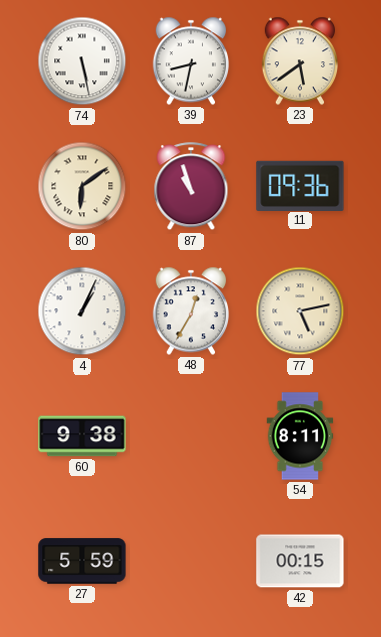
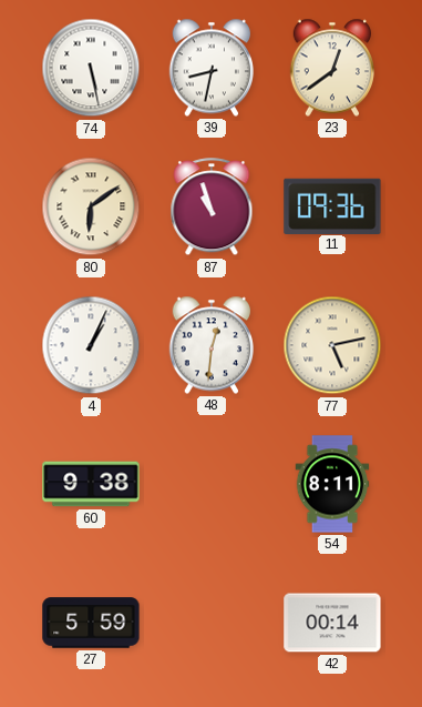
23: 5:39 -> 12:39
48: 12:35 -> 12:31
42: 00:15 -> 00:14
